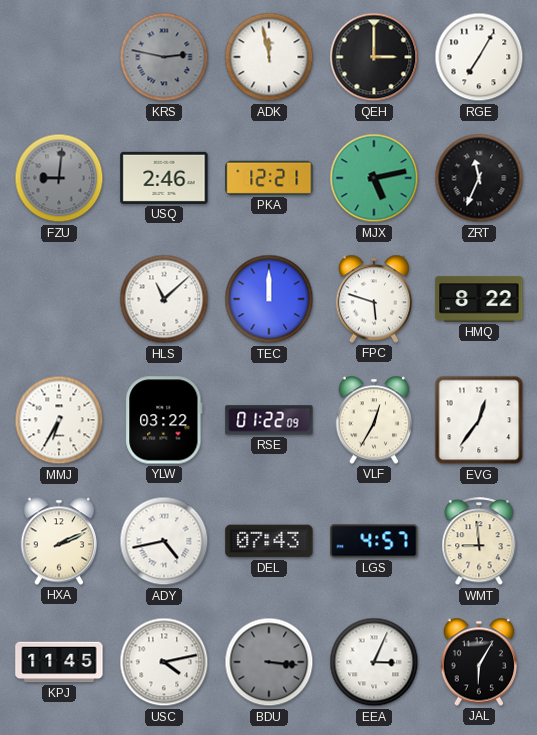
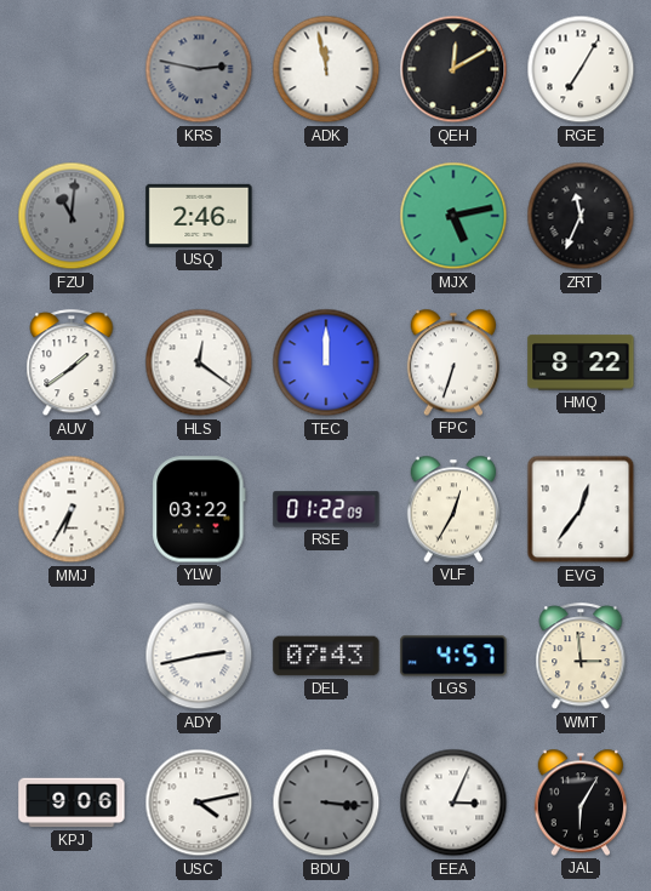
QEH: 3:00 -> 12:10
FZU: 9:01 -> 11:01
PKA: 12:21 -> none
AUV: none -> 1:39
HLS: 11:08 -> 12:21
FPC: 5:48 -> 6:33
HXA: 2:11 -> none
ADY: 4:43 -> 2:43
WMT: 8:59 -> 2:59
KPJ: 11:45 -> 9:06
